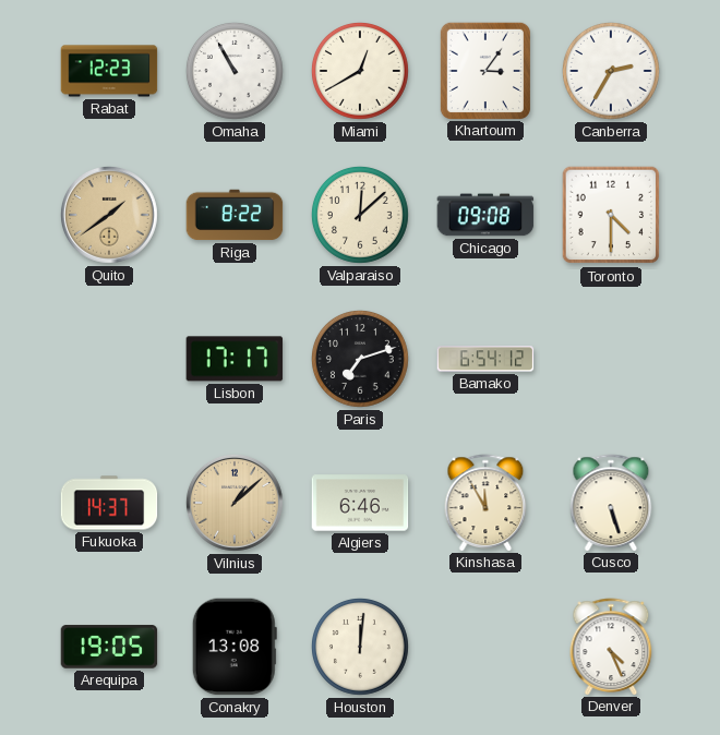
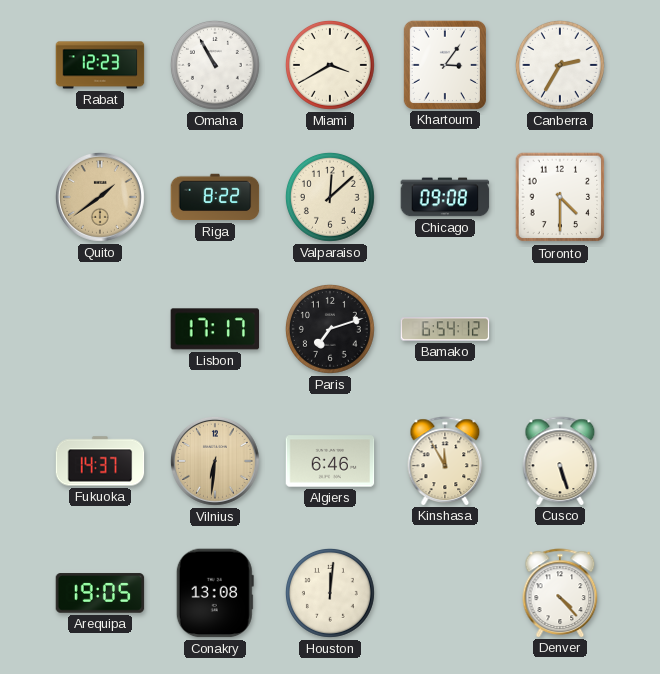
Miami: 12:40 -> 3:40
Vilnius: 1:08 -> 6:31
Denver: 4:26 -> 4:23
